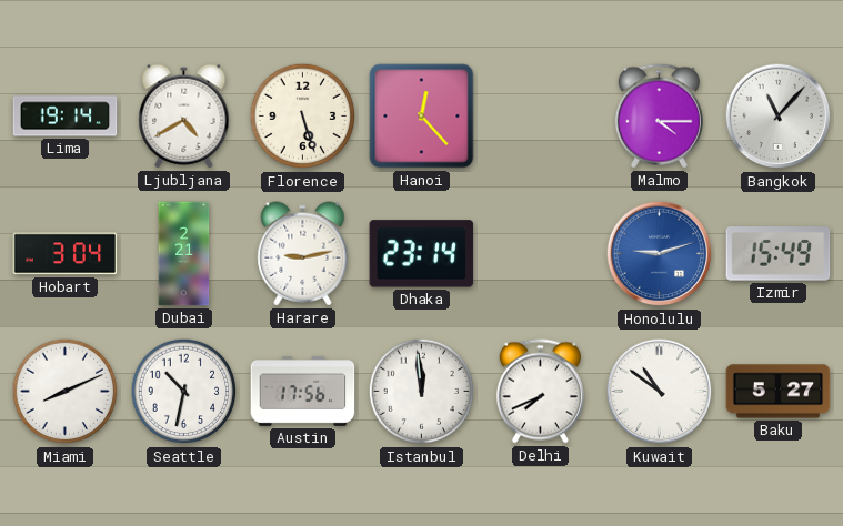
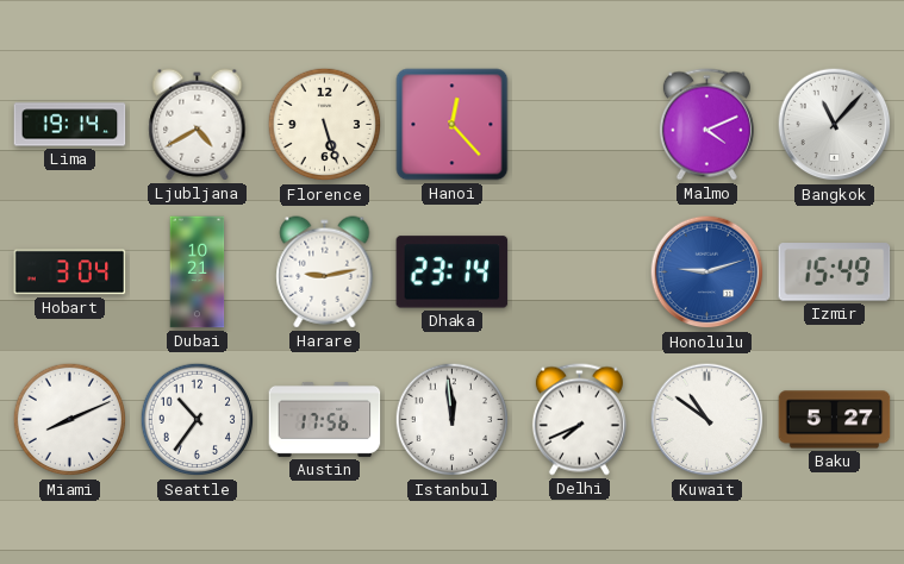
Malmo: 4:15 -> 4:11
Dubai: 2:21 -> 10:21
Seattle: 10:32 -> 10:36
